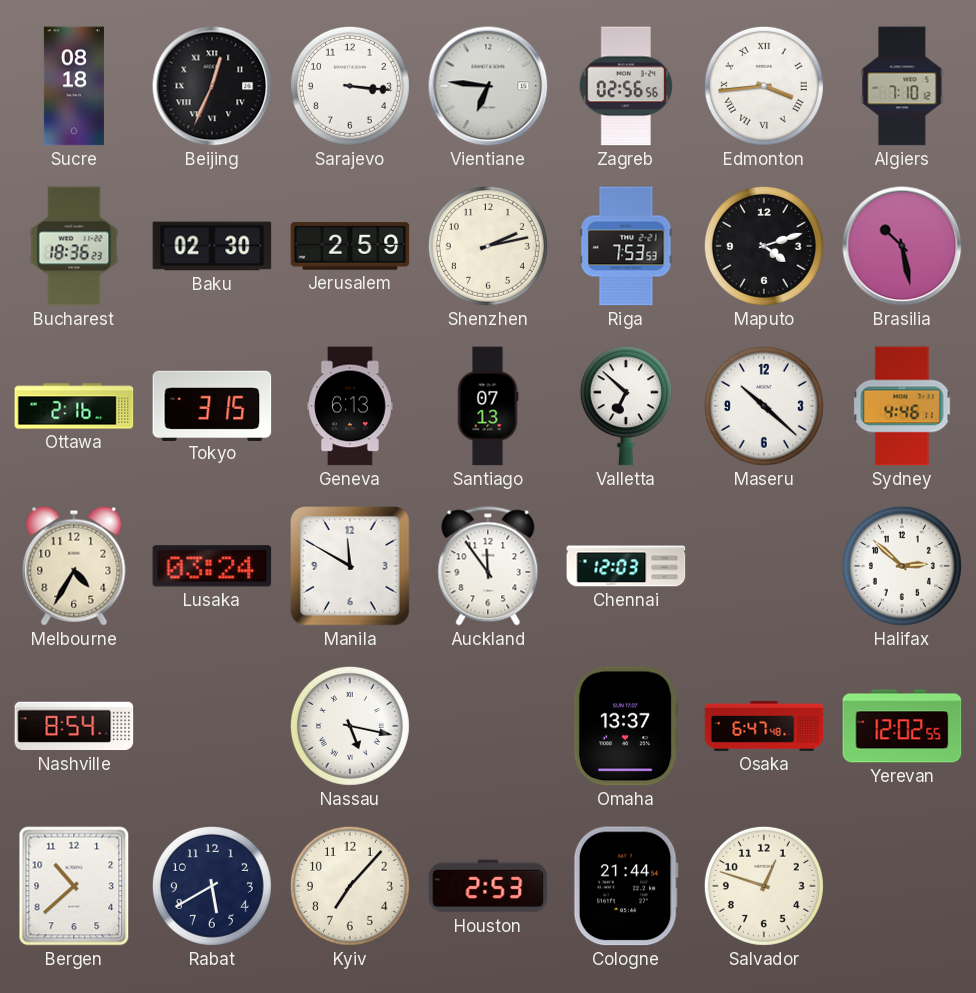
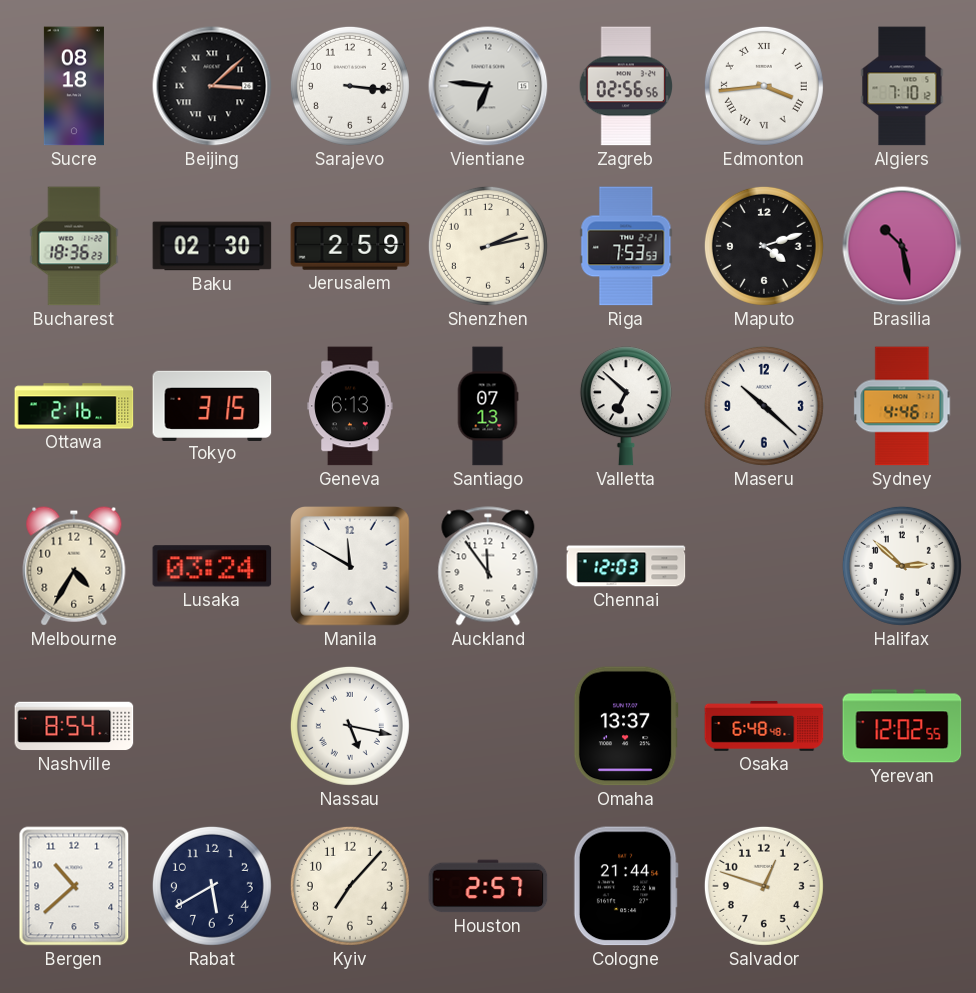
Beijing: 12:34 -> 3:08
Osaka: 6:47 -> 6:48
Houston: 2:53 -> 2:57
